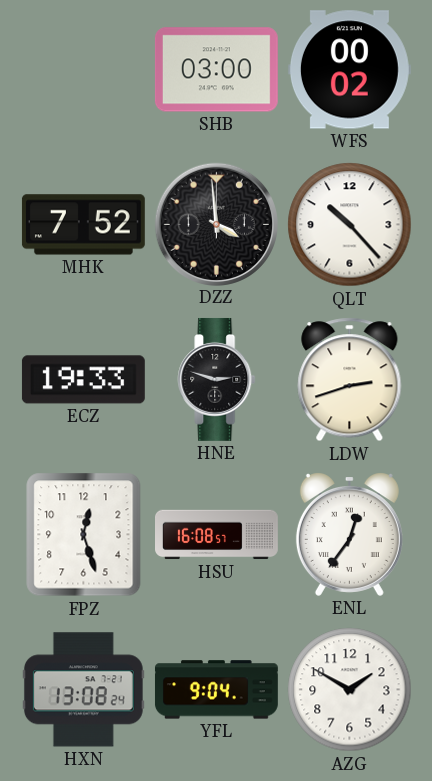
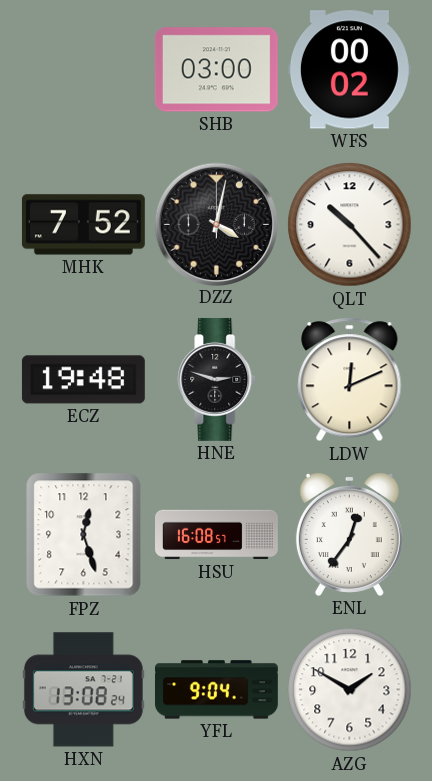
DZZ: 3:59 -> 4:02
ECZ: 19:33 -> 19:48
LDW: 2:42 -> 12:11
